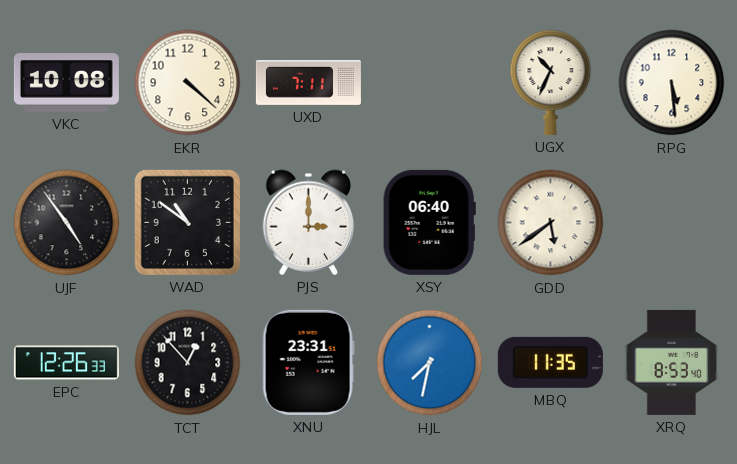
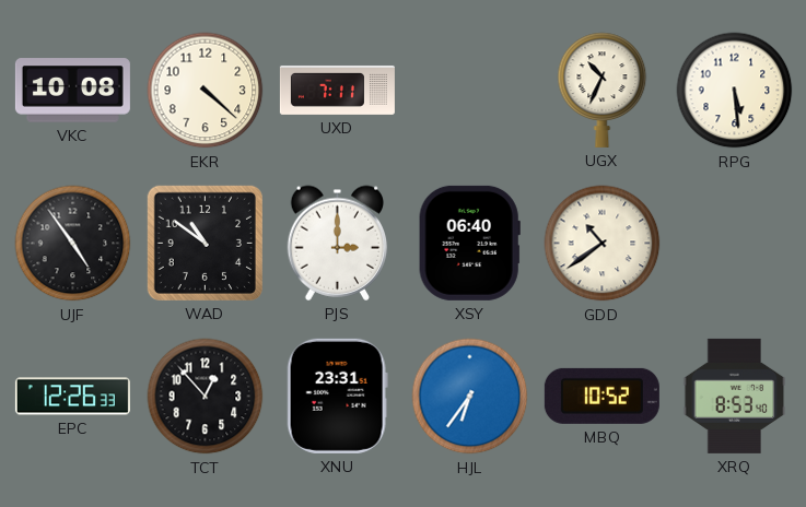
GDD: 5:39 -> 10:39
HJL: 7:32 -> 6:36
MBQ: 11:35 -> 10:52
